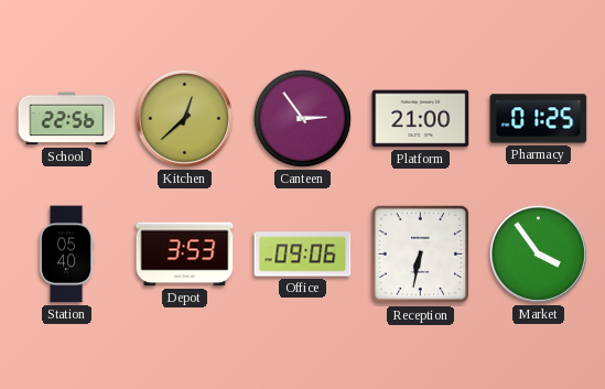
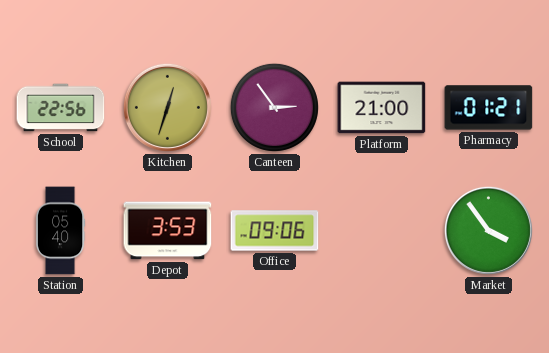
Kitchen: 12:38 -> 12:33
Pharmacy: 01:25 -> 01:21
Reception: 6:32 -> none
